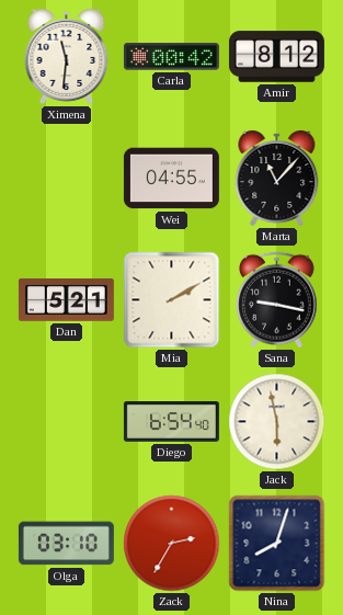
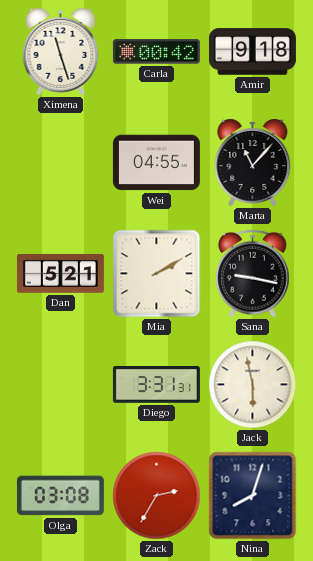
Ximena: 11:31 -> 11:27
Amir: 8:12 -> 9:18
Diego: 6:54 -> 3:31
Olga: 03:10 -> 03:08
